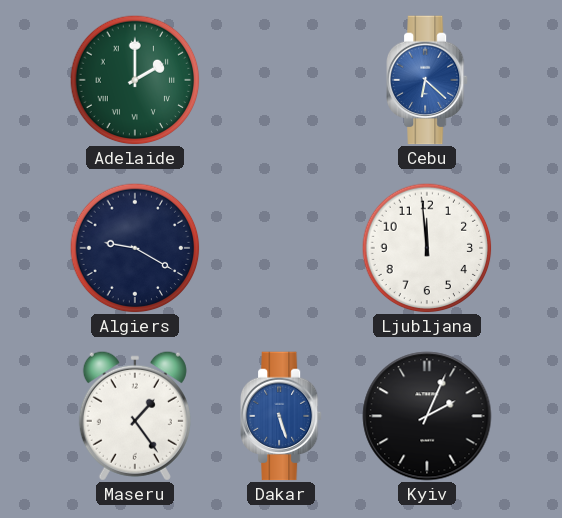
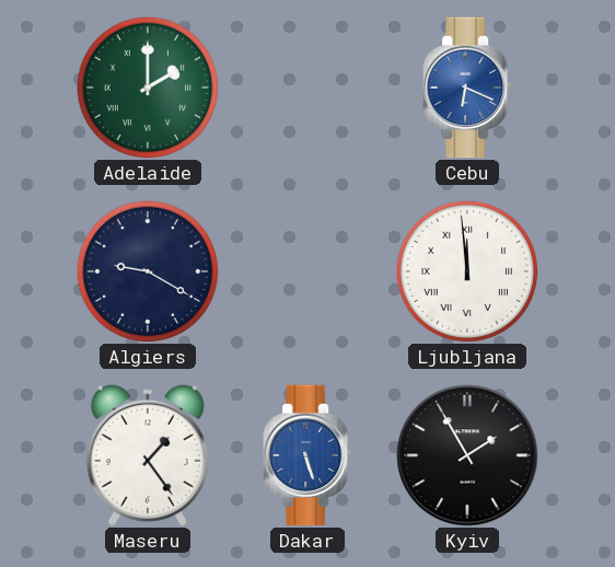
Cebu: 6:22 -> 6:19
Ljubljana numerals: Arabic -> Roman
Kyiv: 2:04 -> 1:55
